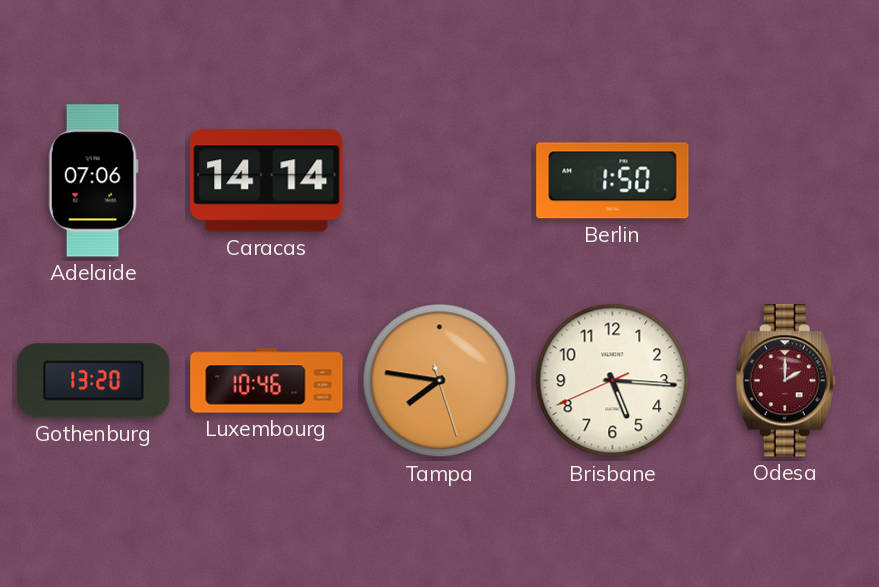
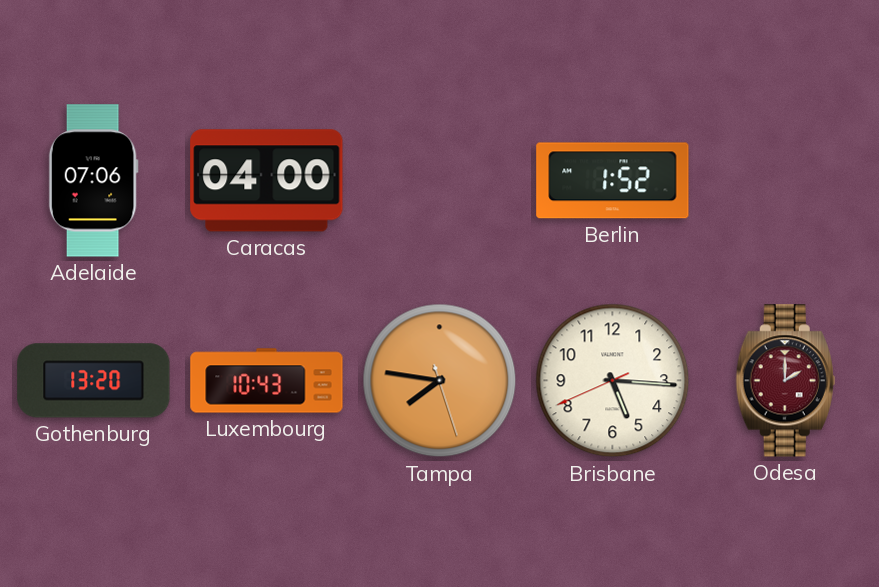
Caracas: 14:14 -> 04:00
Berlin: 1:50 -> 1:52
Luxembourg: 10:46 -> 10:43
